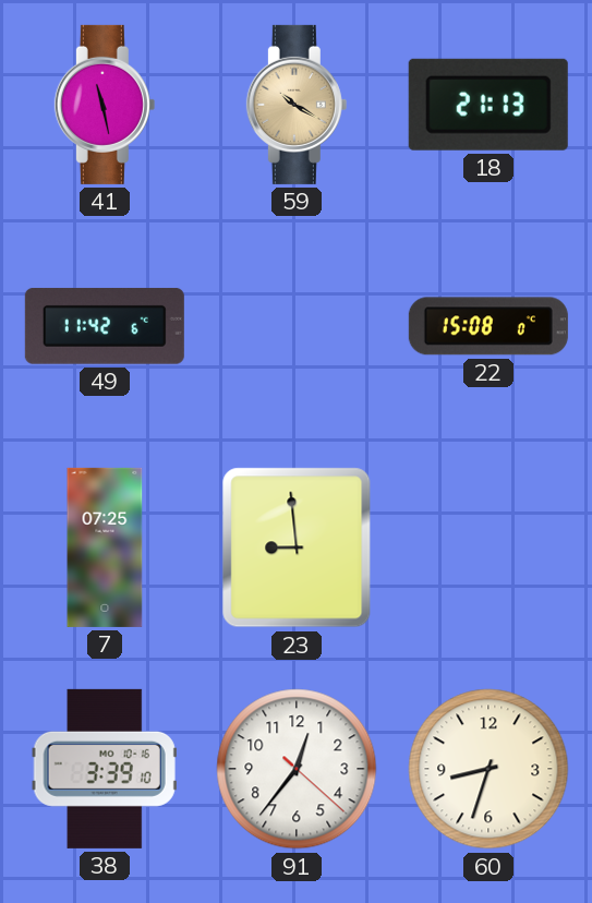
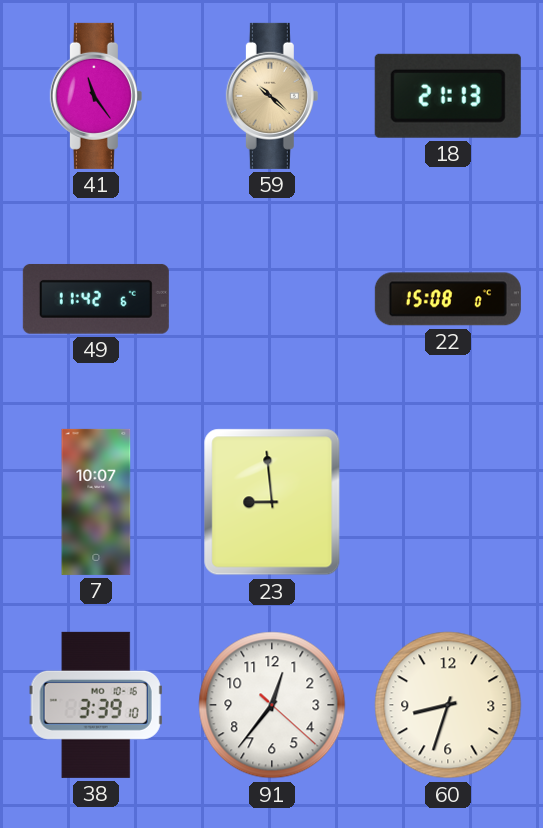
41: 11:28 -> 11:24
59: 10:20 -> 10:22
7: 07:25 -> 10:07
